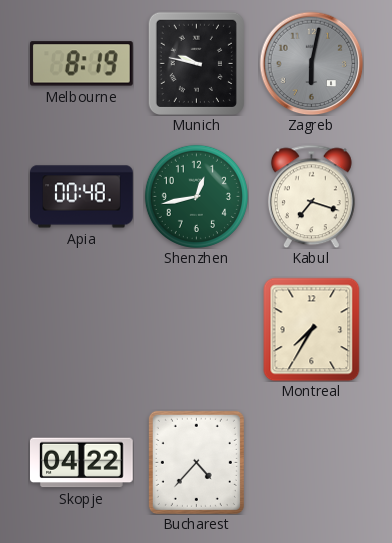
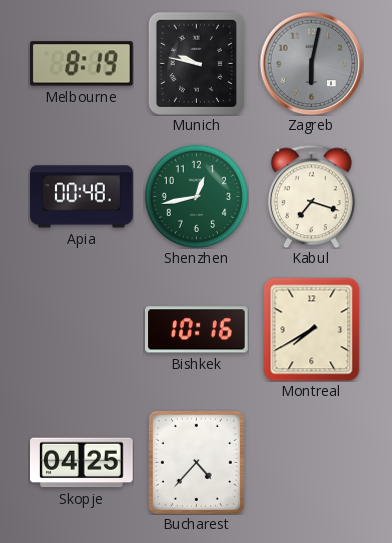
Bishkek: none -> 10:16
Montreal: 7:35 -> 7:40
Skopje: 04:22 -> 04:25
